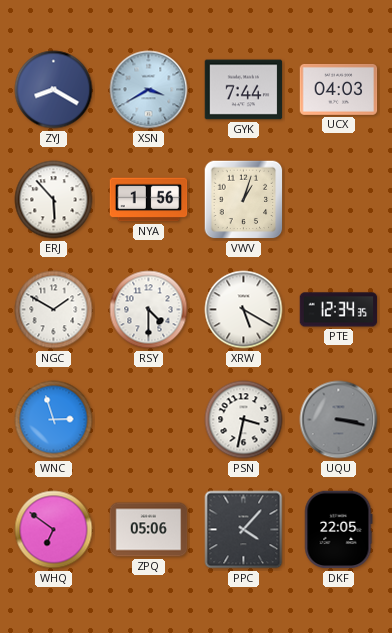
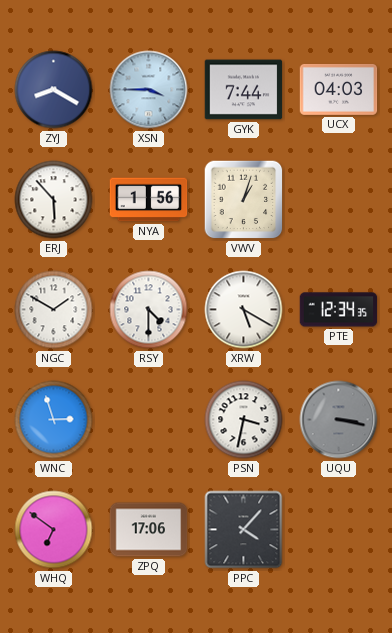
XSN: 3:40 -> 3:45
ZPQ: 05:06 -> 17:06
DKF: 22:05 -> none
